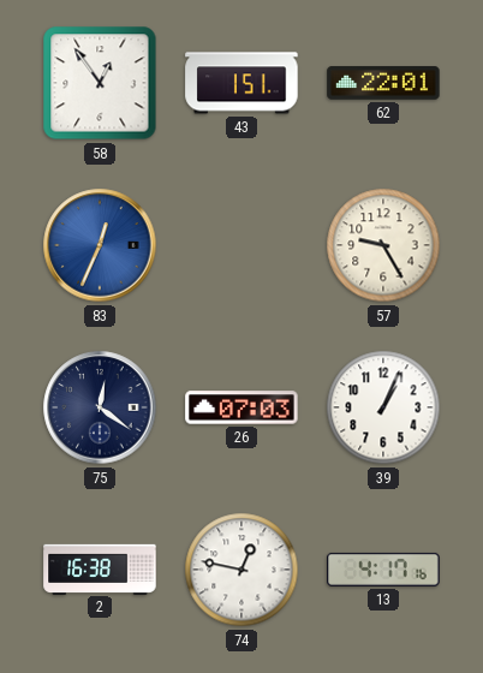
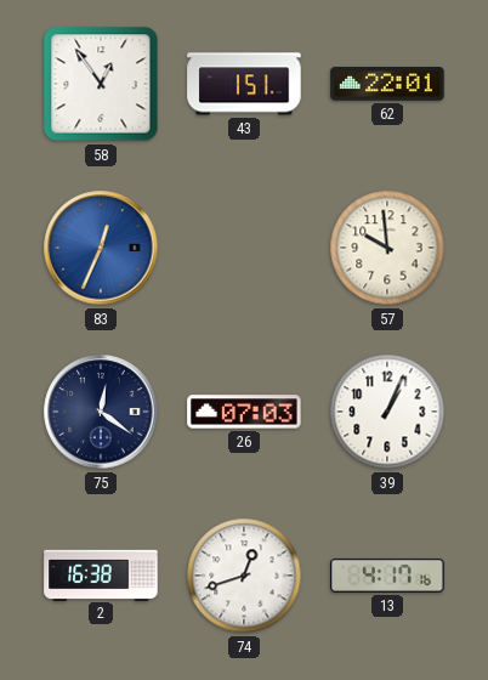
57: 9:25 -> 9:59
74: 12:47 -> 12:42
